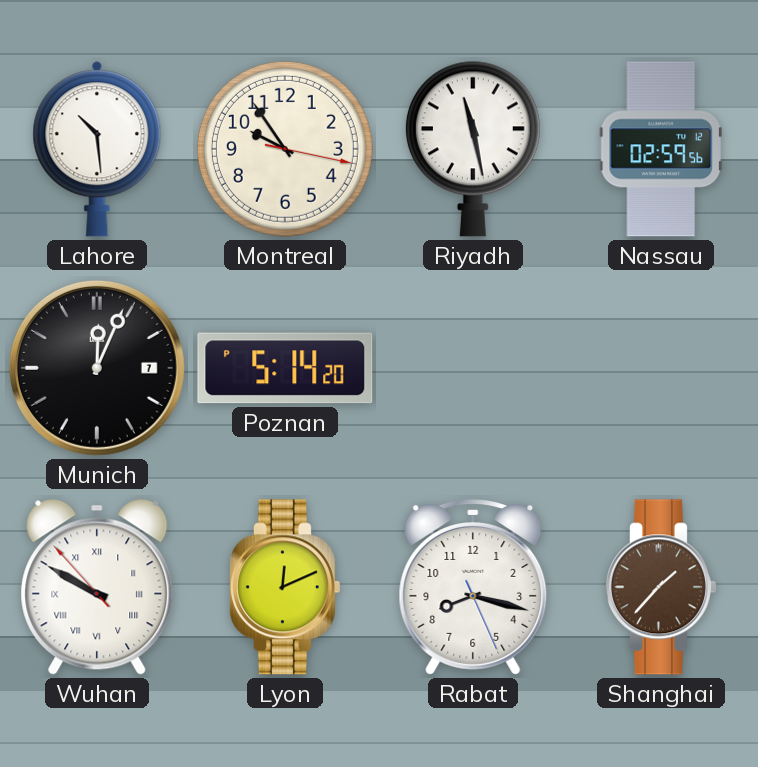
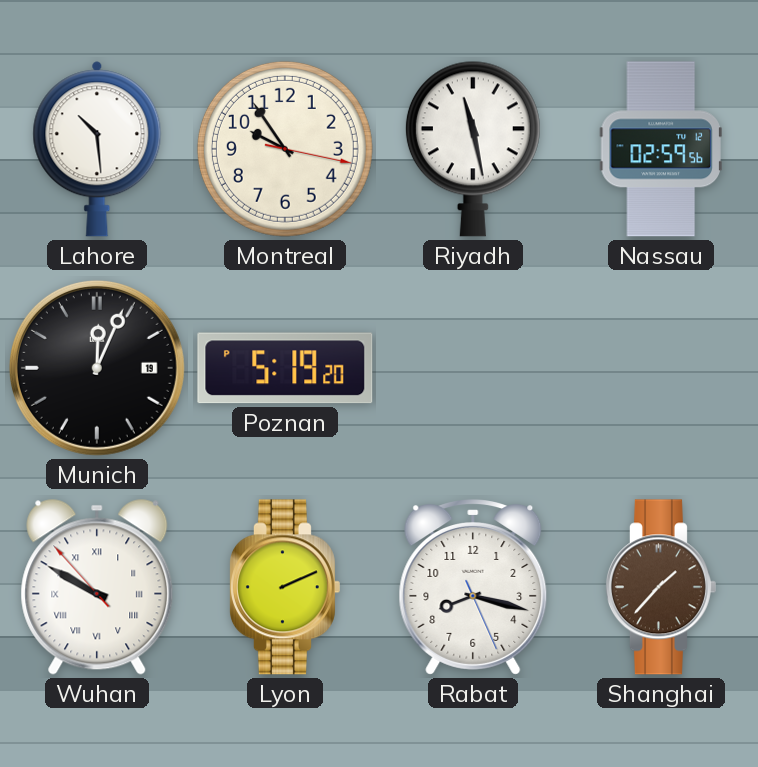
Munich date: 7 -> 19
Poznan: 5:14 -> 5:19
Lyon: 12:11 -> 2:11
